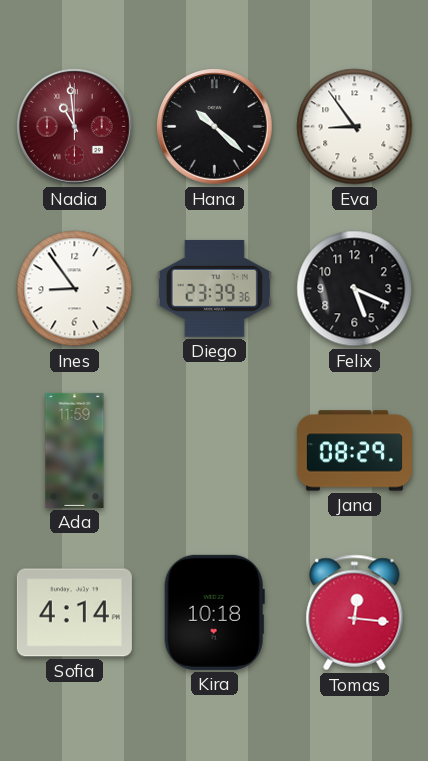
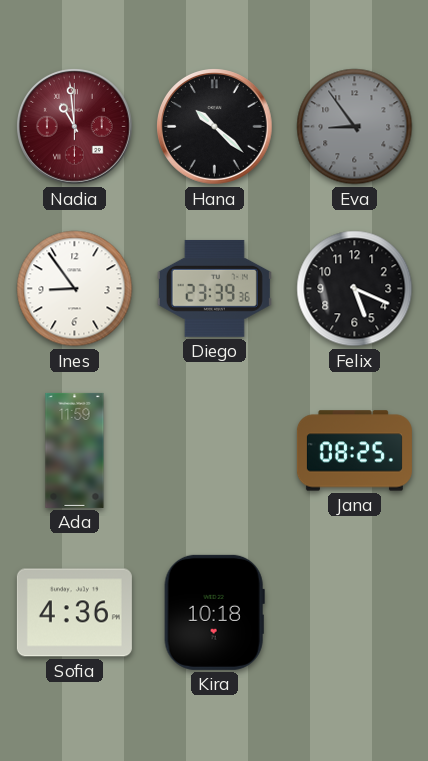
Eva dial: white -> grey
Jana: 08:29 -> 08:25
Sofia: 4:14 -> 4:36
Tomas: 12:16 -> none
